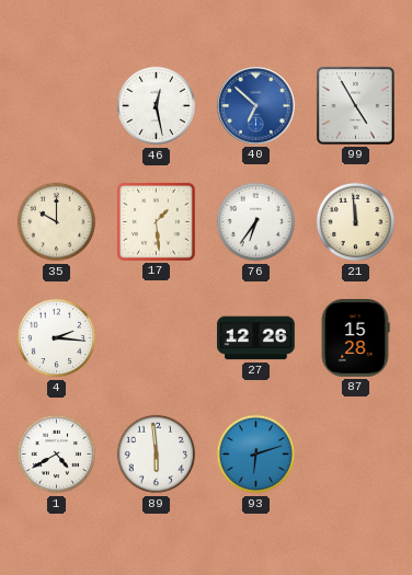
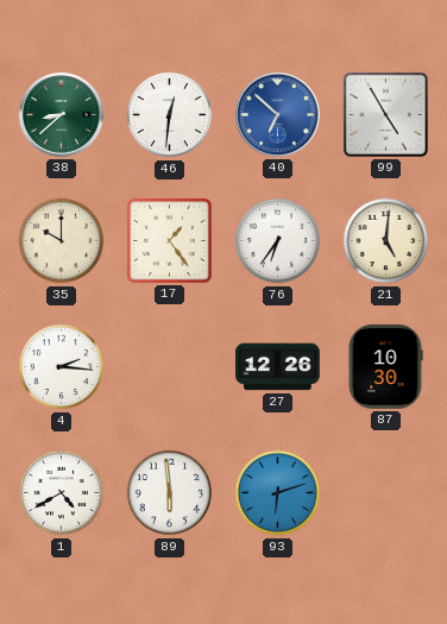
38: none -> 8:38
46: 12:28 -> 12:31
17: 1:29 -> 1:24
21: 11:59 -> 5:01
87: 15:28 -> 10:30
